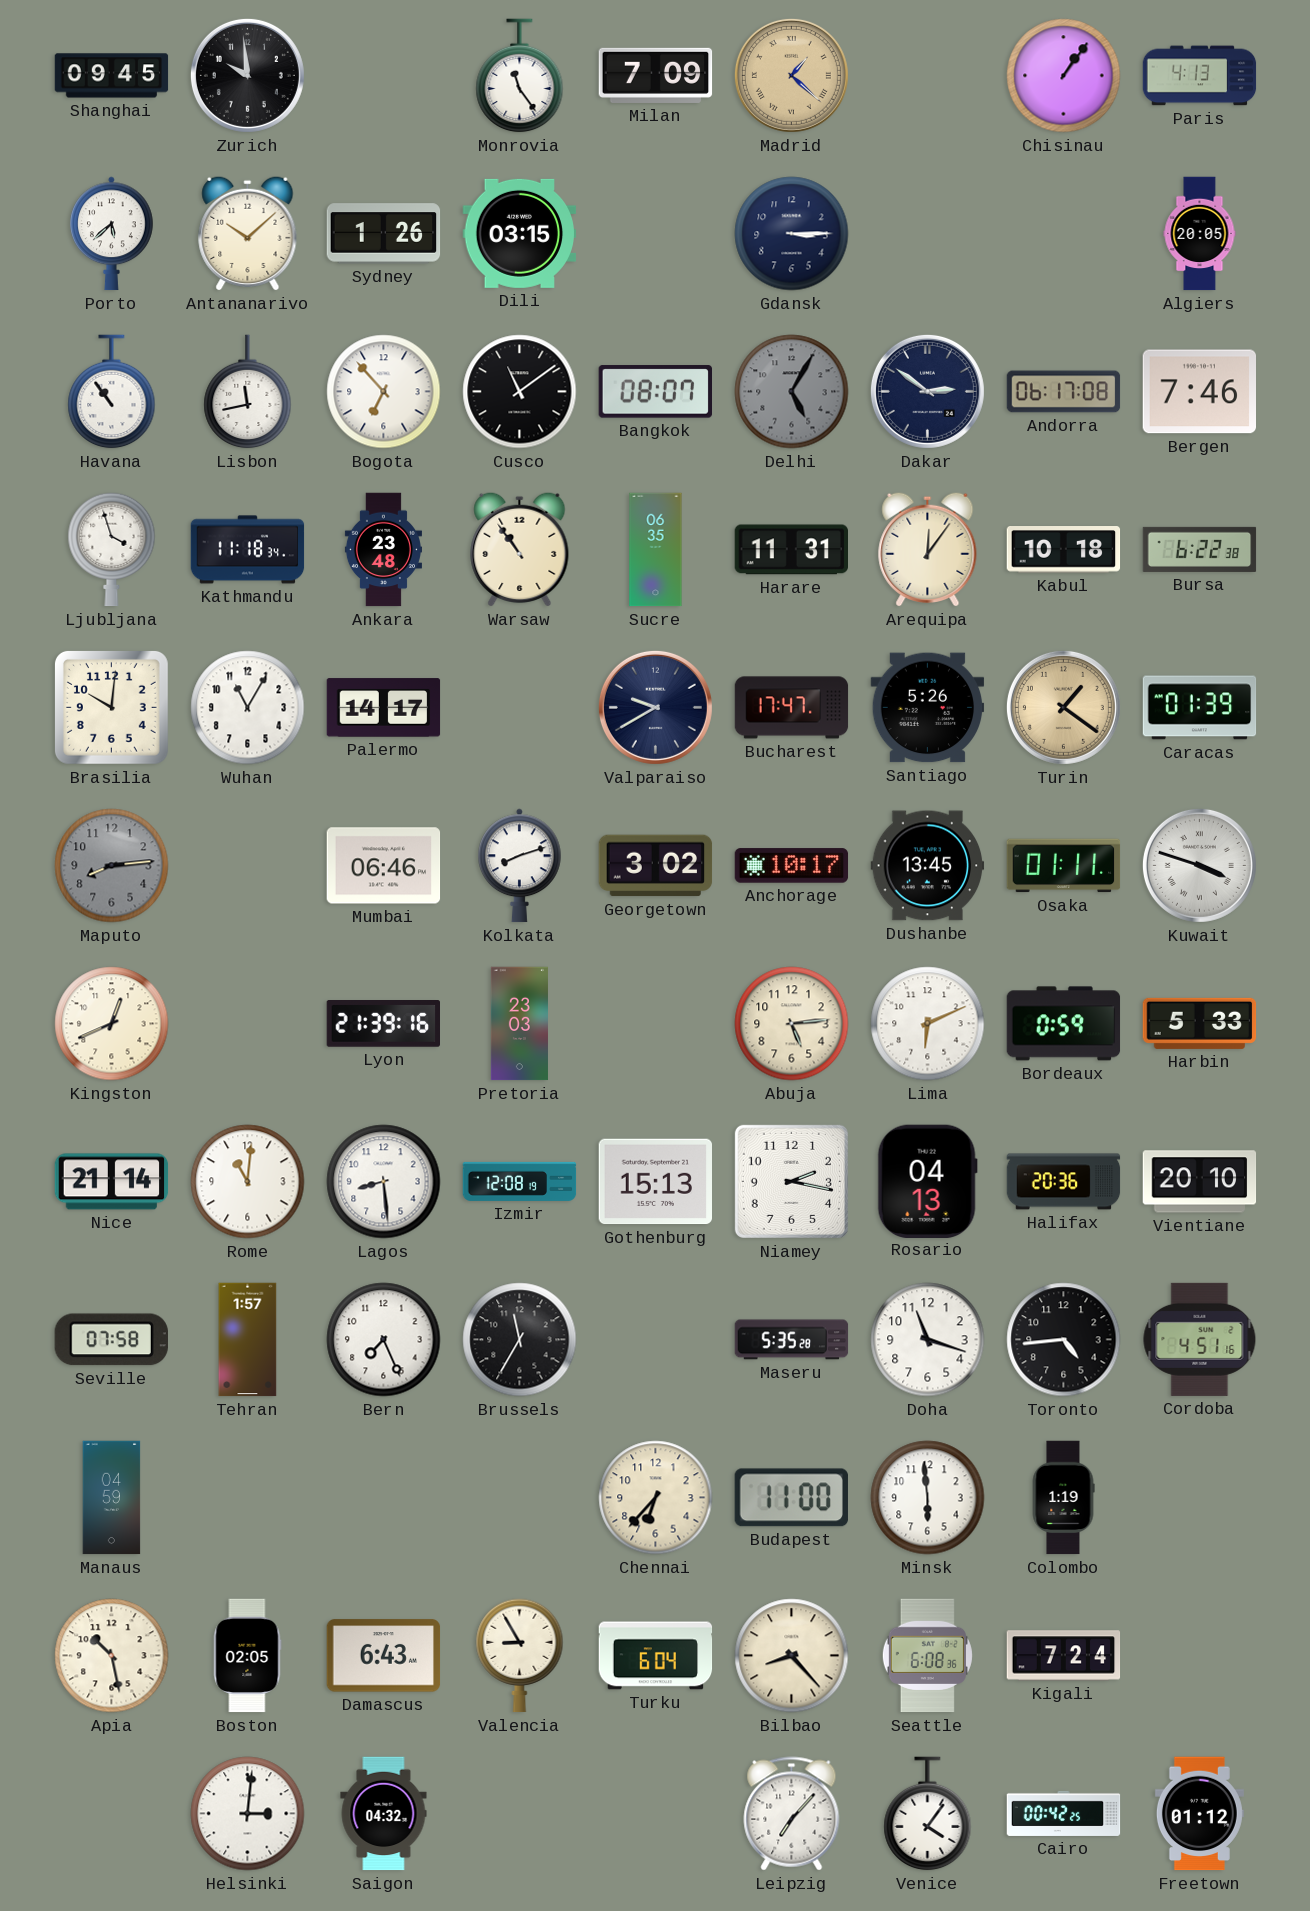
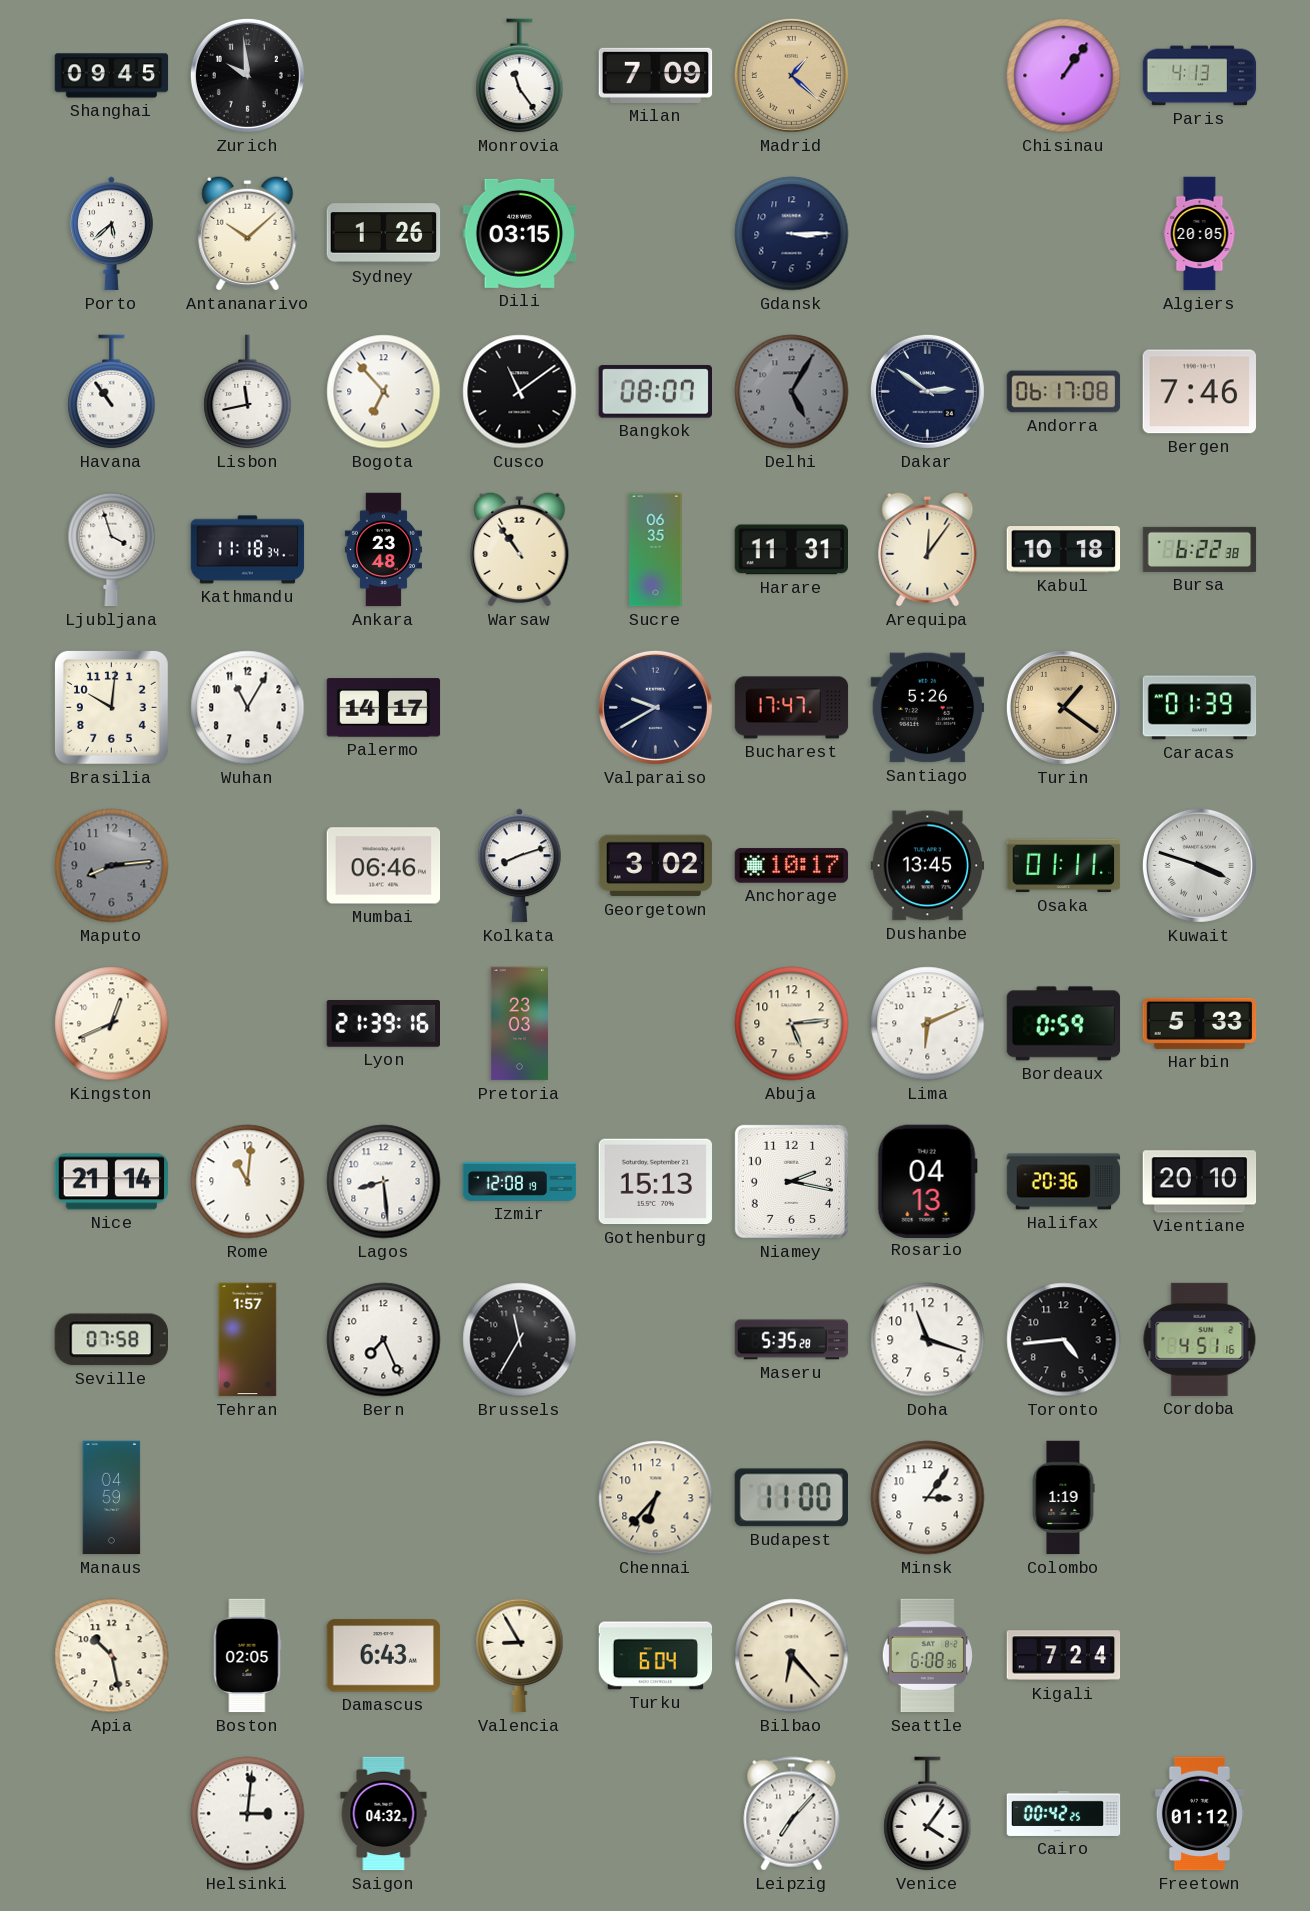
Minsk: 5:59 -> 3:06
Bilbao: 8:23 -> 6:23
